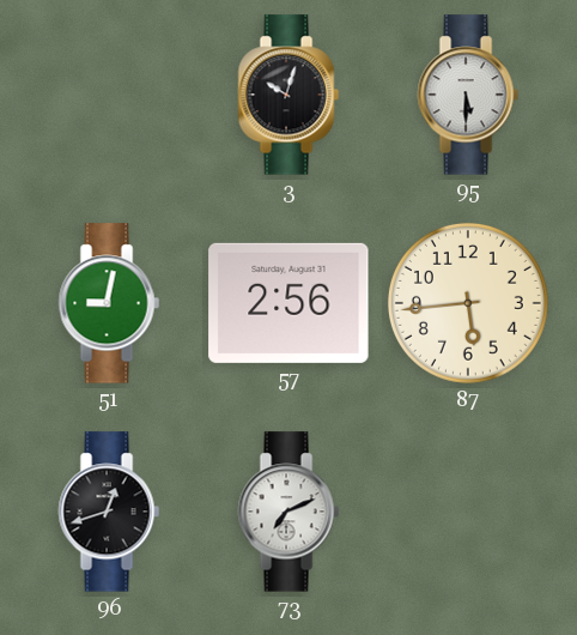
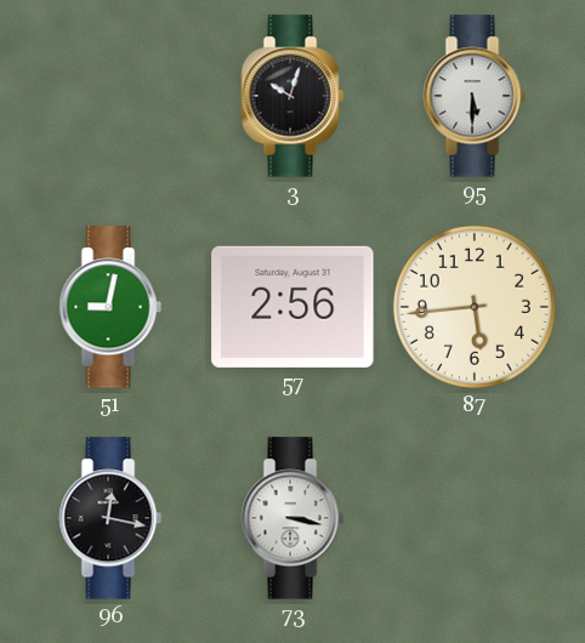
96: 12:42 -> 12:17
73: 7:11 -> 3:17
